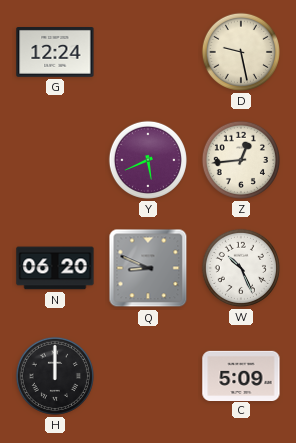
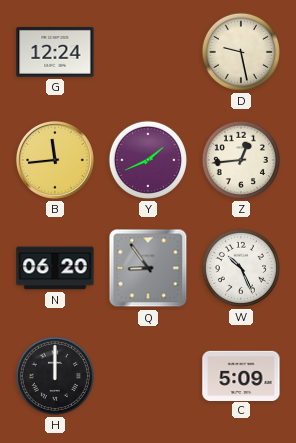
B: none -> 11:44
Y: 5:41 -> 1:41
Q: 8:49 -> 8:54
